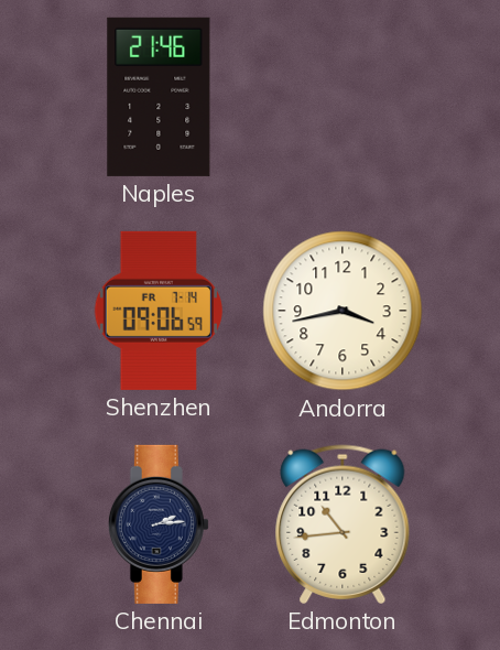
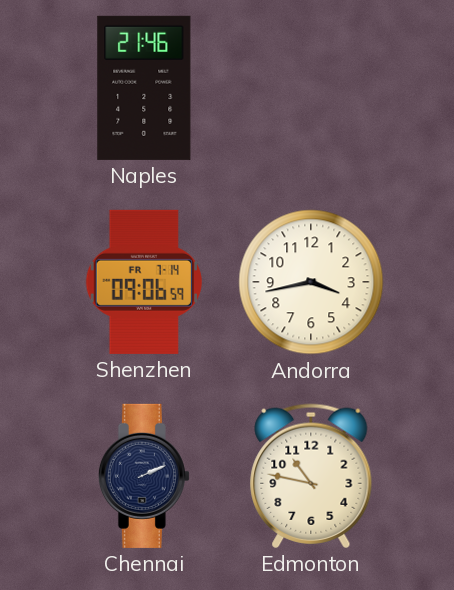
Chennai: 2:14 -> 2:11
Edmonton: 10:44 -> 10:47
